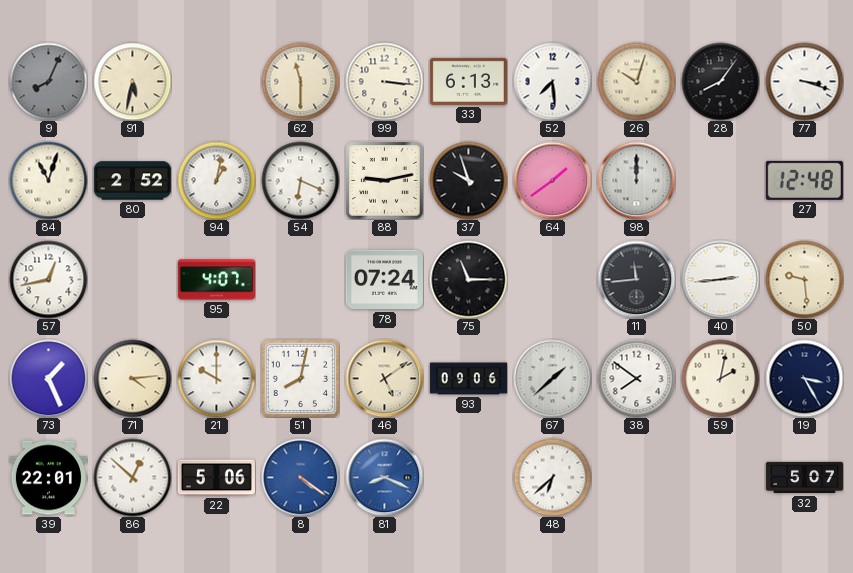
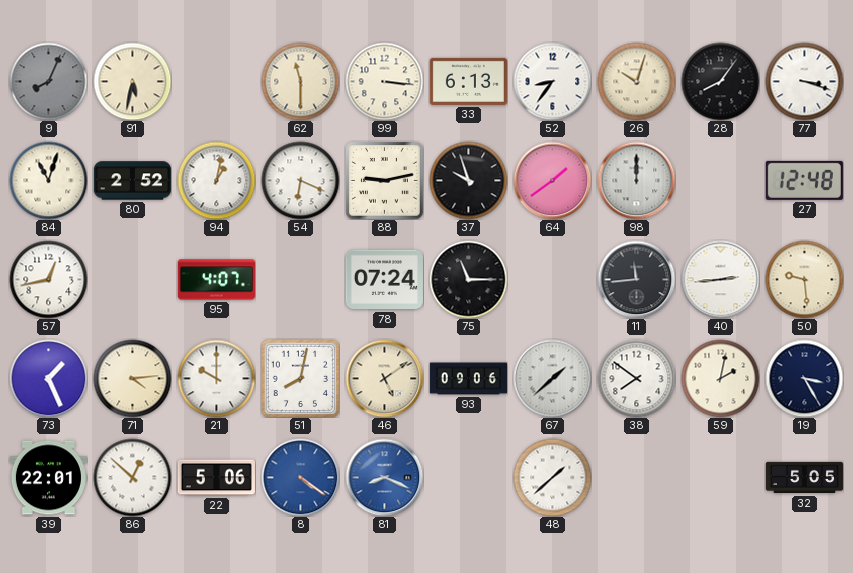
52: 7:29 -> 8:36
48: 6:38 -> 1:38
32: 5:07 -> 5:05
